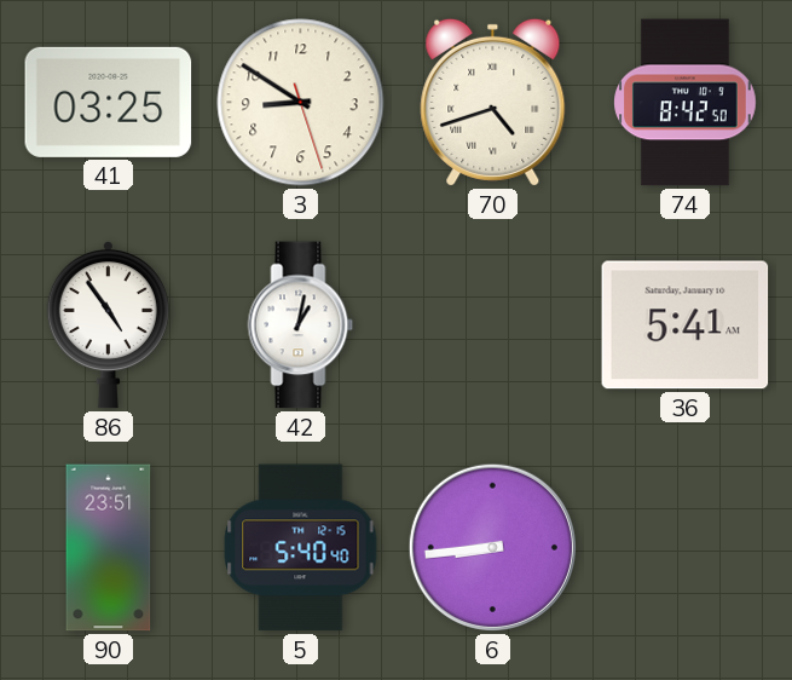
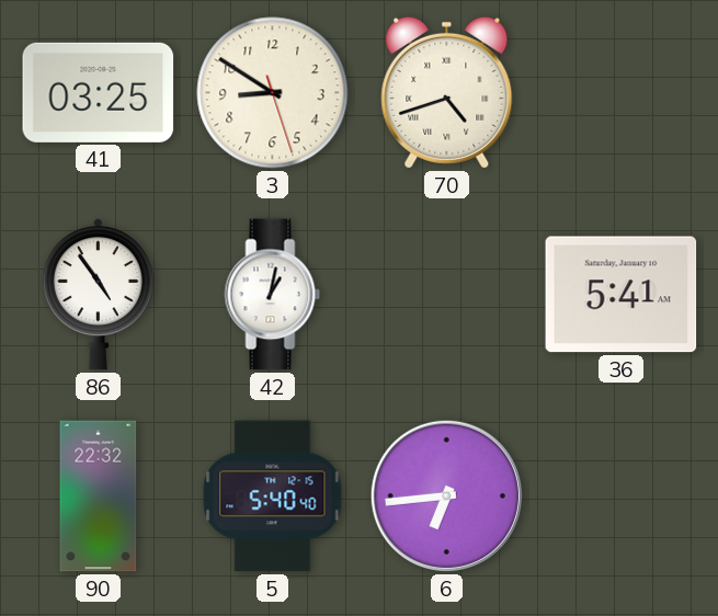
74: 8:42 -> none
90: 23:51 -> 22:32
6: 8:44 -> 6:44
